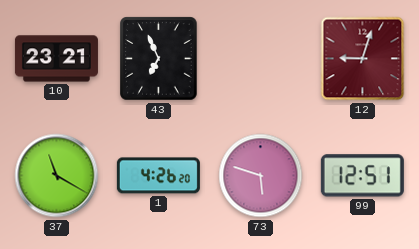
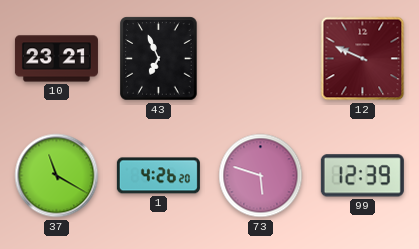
12: 9:03 -> 9:49
99: 12:51 -> 12:39
